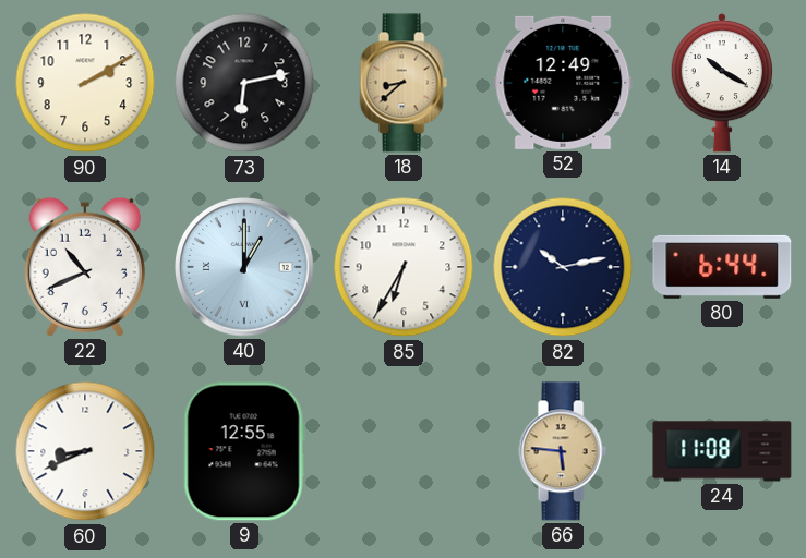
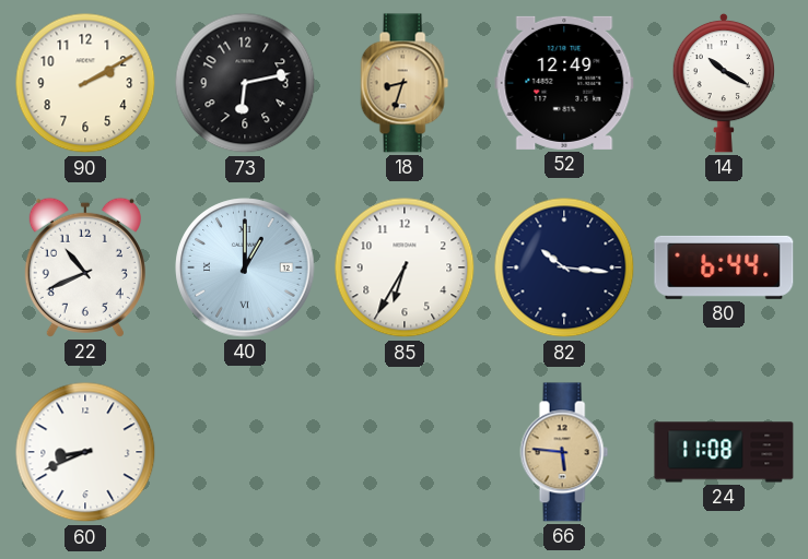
18: 8:38 -> 8:33
82: 10:13 -> 10:16
9: 12:55 -> none
